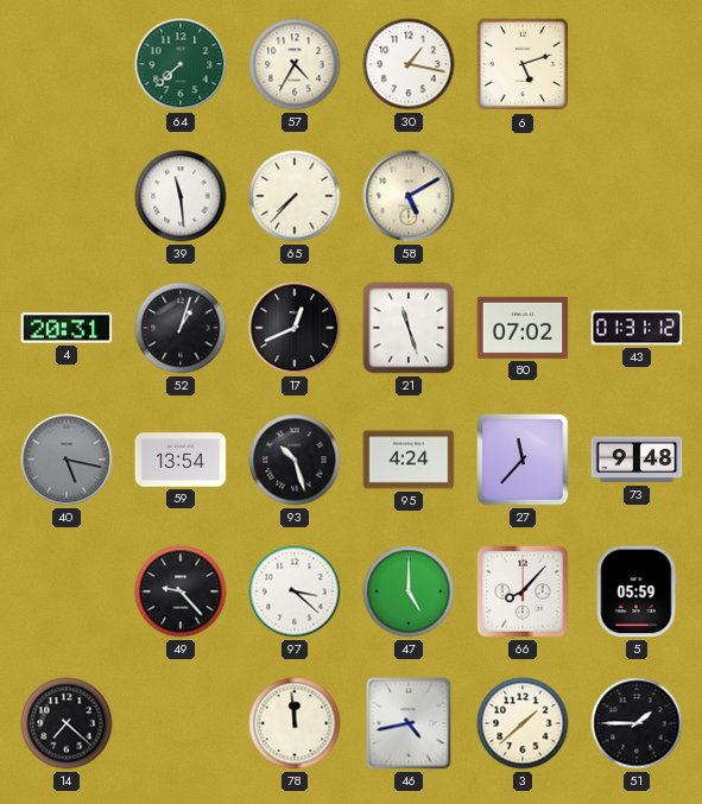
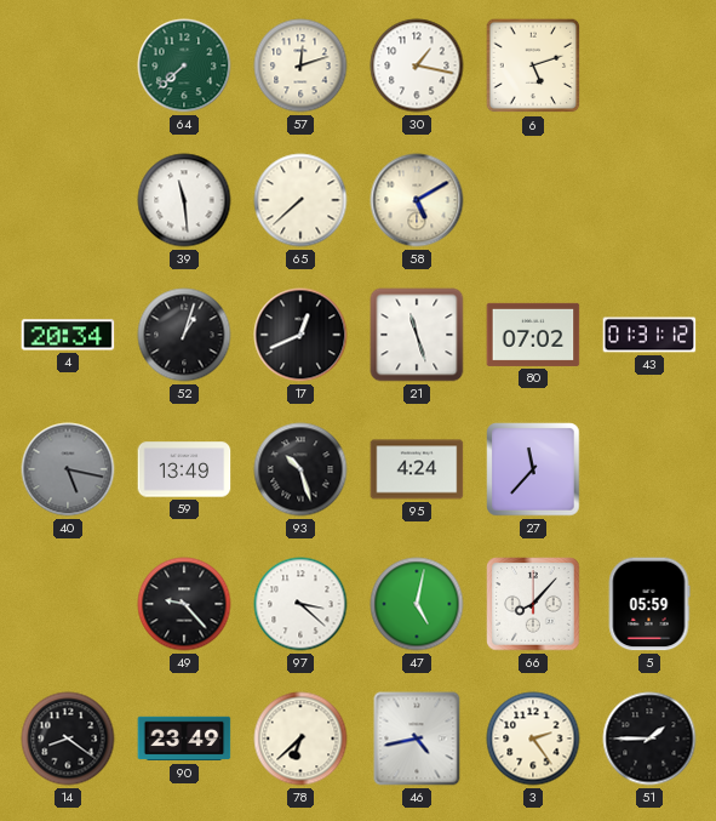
57: 4:35 -> 12:12
65: 7:37 -> 7:38
4: 20:31 -> 20:34
59: 13:54 -> 13:49
73: 9:48 -> none
47: 5:00 -> 5:02
14: 7:22 -> 8:21
90: none -> 23:49
78: 11:59 -> 6:38
3: 1:38 -> 2:24
